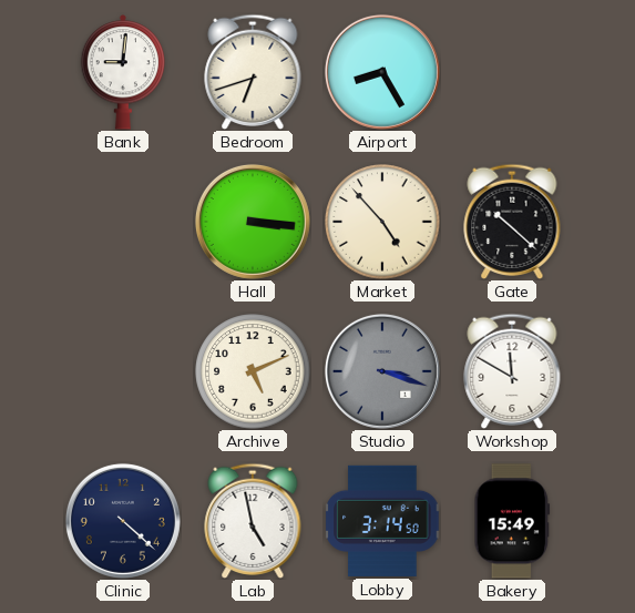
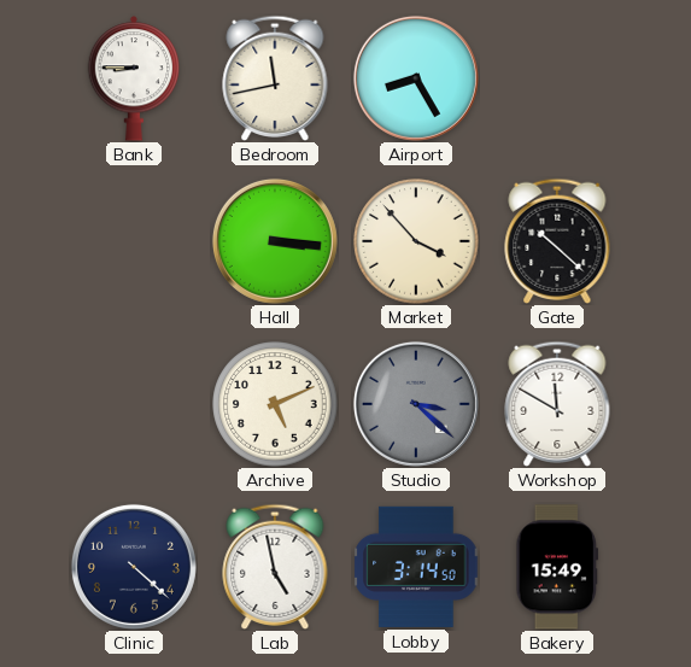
Bank: 9:01 -> 8:45
Bedroom: 6:42 -> 11:43
Market: 4:53 -> 3:53
Studio: 3:18 -> 3:22
